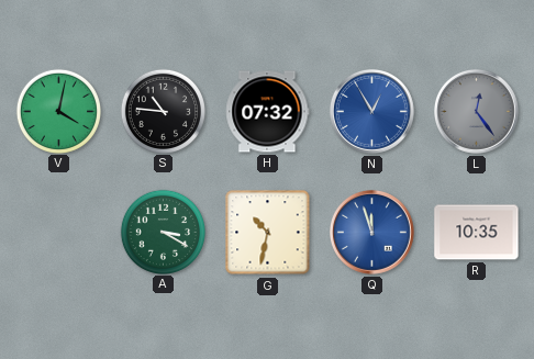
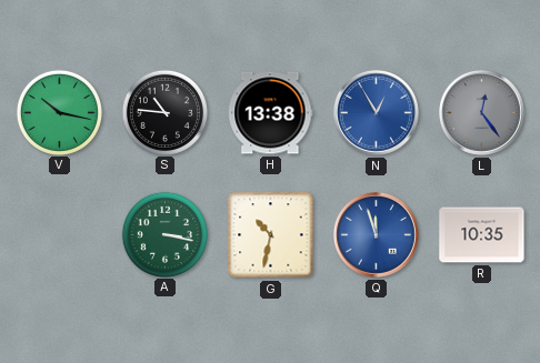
V: 4:02 -> 10:17
H: 07:32 -> 13:38
A: 3:20 -> 3:17
